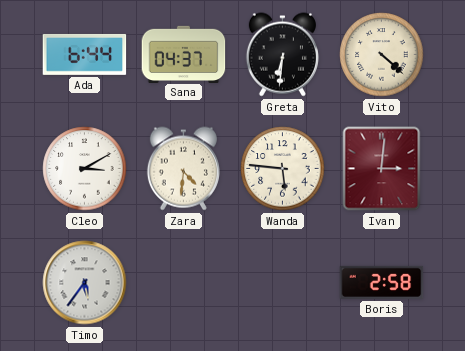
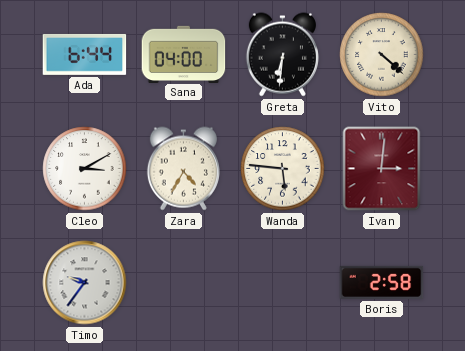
Sana: 04:37 -> 04:00
Zara: 4:31 -> 4:35
Timo: 5:36 -> 9:36
